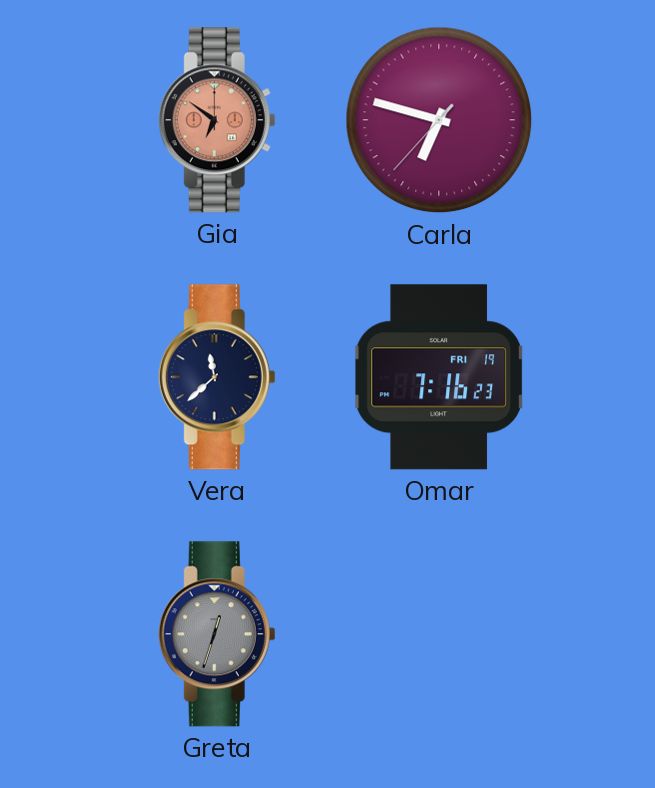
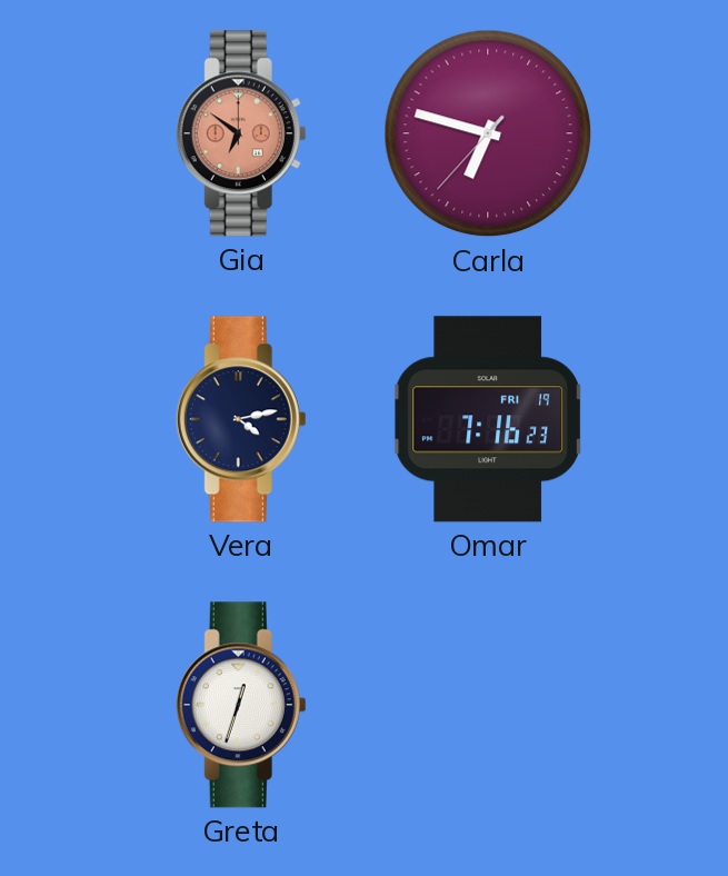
Vera: 11:38 -> 4:13
Greta dial: grey -> white
